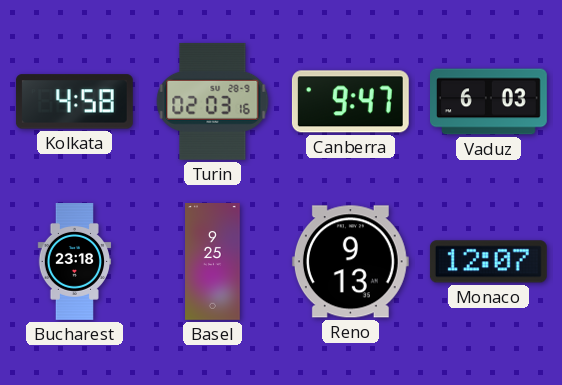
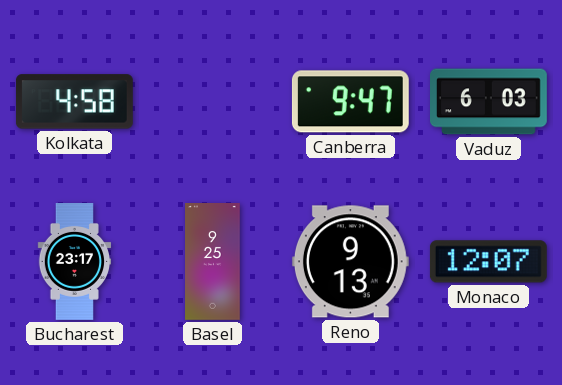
Turin: 02:03 -> none
Bucharest: 23:18 -> 23:17
